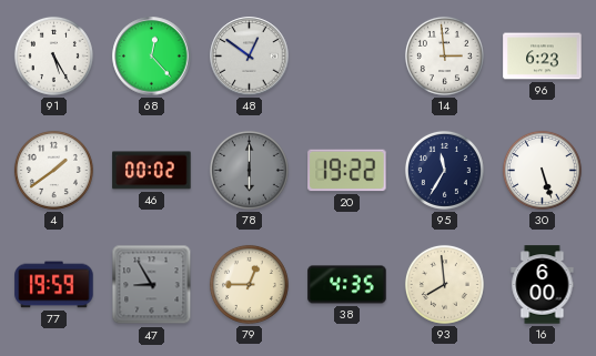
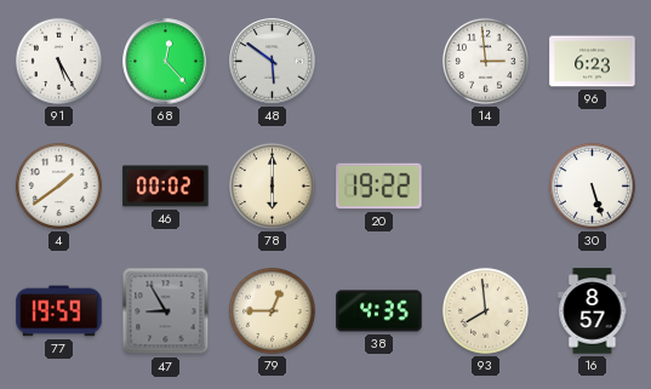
48: 12:51 -> 5:51
78 dial: grey -> cream
95: 11:35 -> none
16: 6:00 -> 8:57
